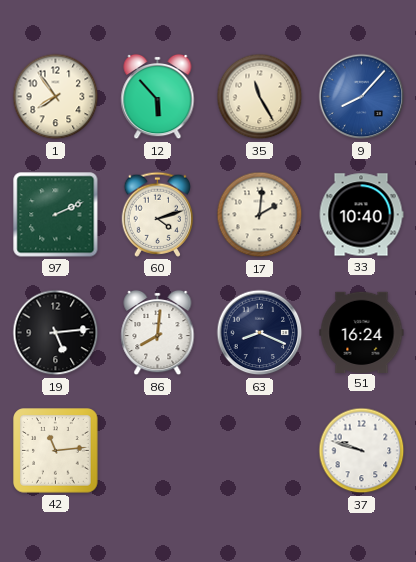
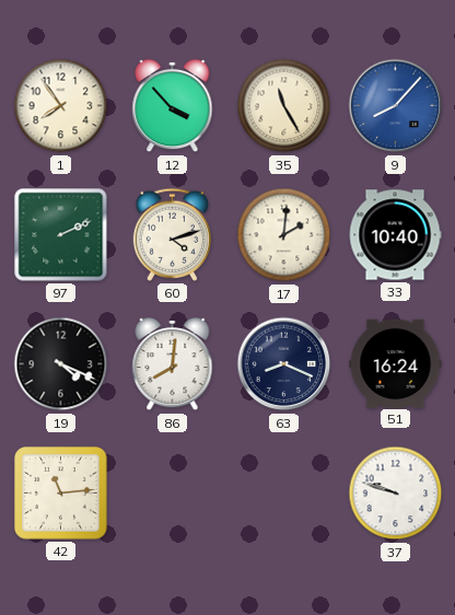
12: 5:53 -> 3:53
19: 5:14 -> 4:19
